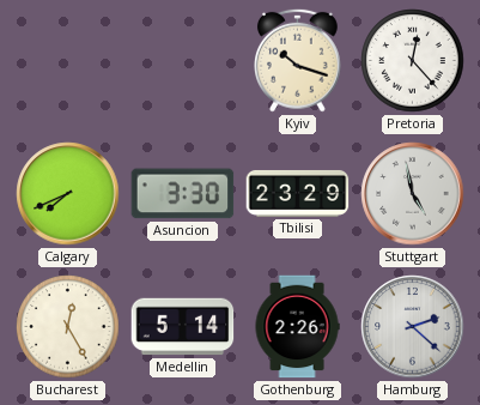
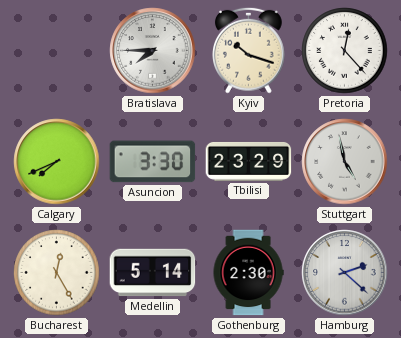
Bratislava: none -> 7:45
Gothenburg: 2:26 -> 2:30
